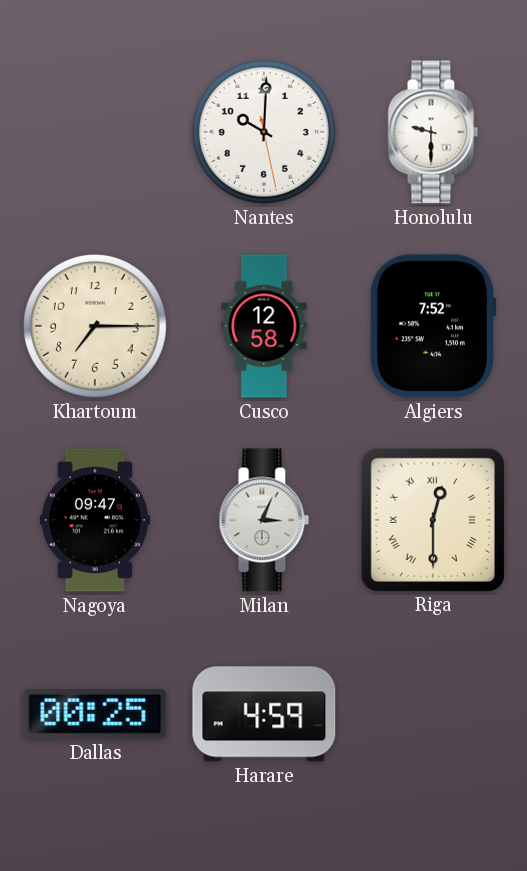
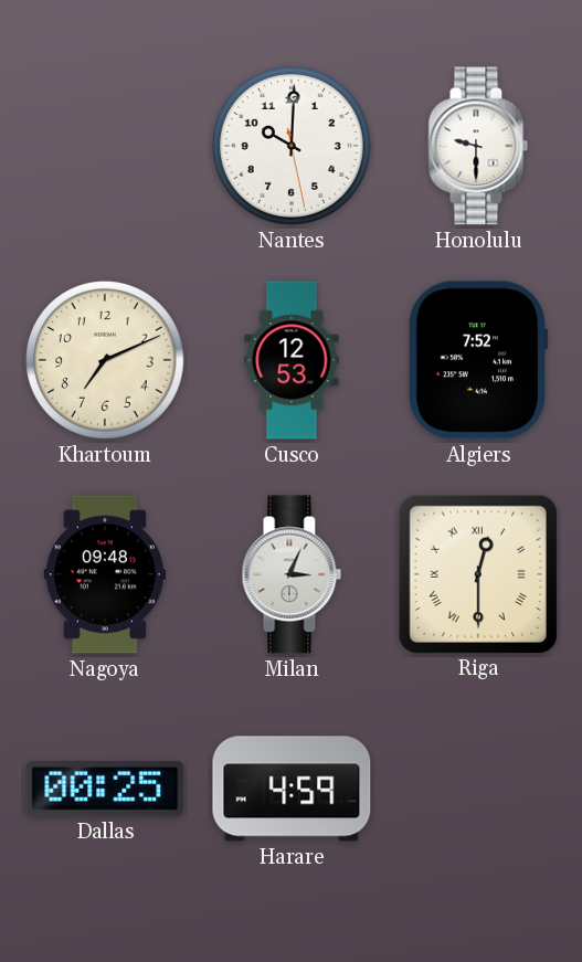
Khartoum: 7:15 -> 7:11
Cusco: 12:58 -> 12:53
Nagoya: 09:47 -> 09:48
